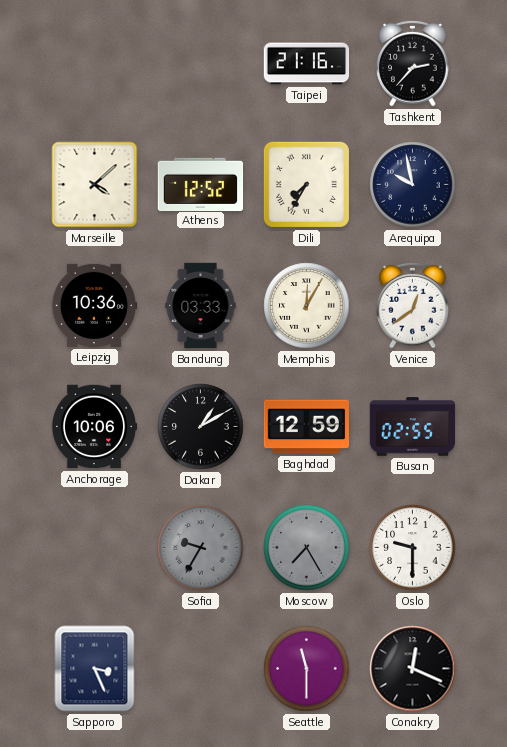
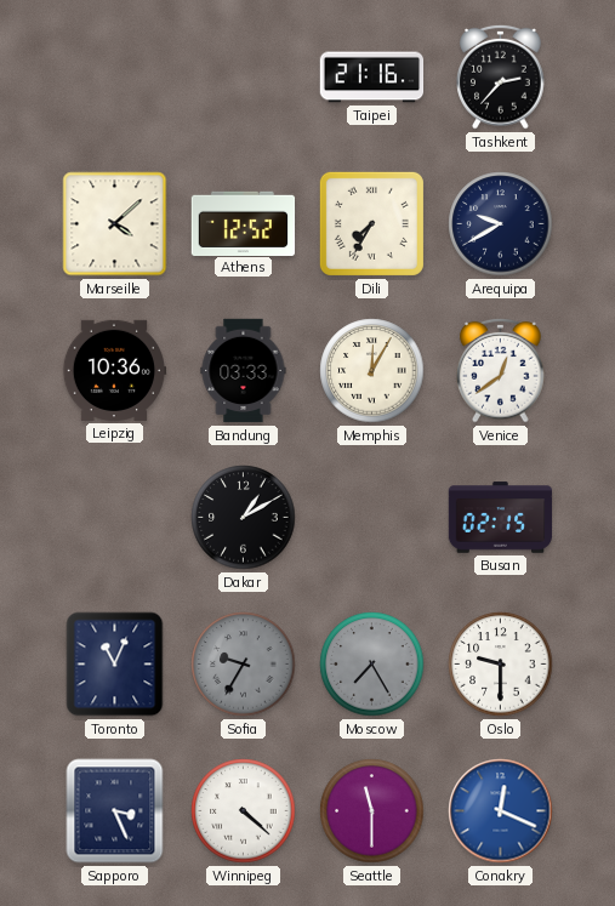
Arequipa: 9:58 -> 9:40
Anchorage: 10:06 -> none
Baghdad: 12:59 -> none
Busan: 02:55 -> 02:15
Toronto: none -> 11:04
Winnipeg: none -> 4:22
Conakry dial: black -> blue
